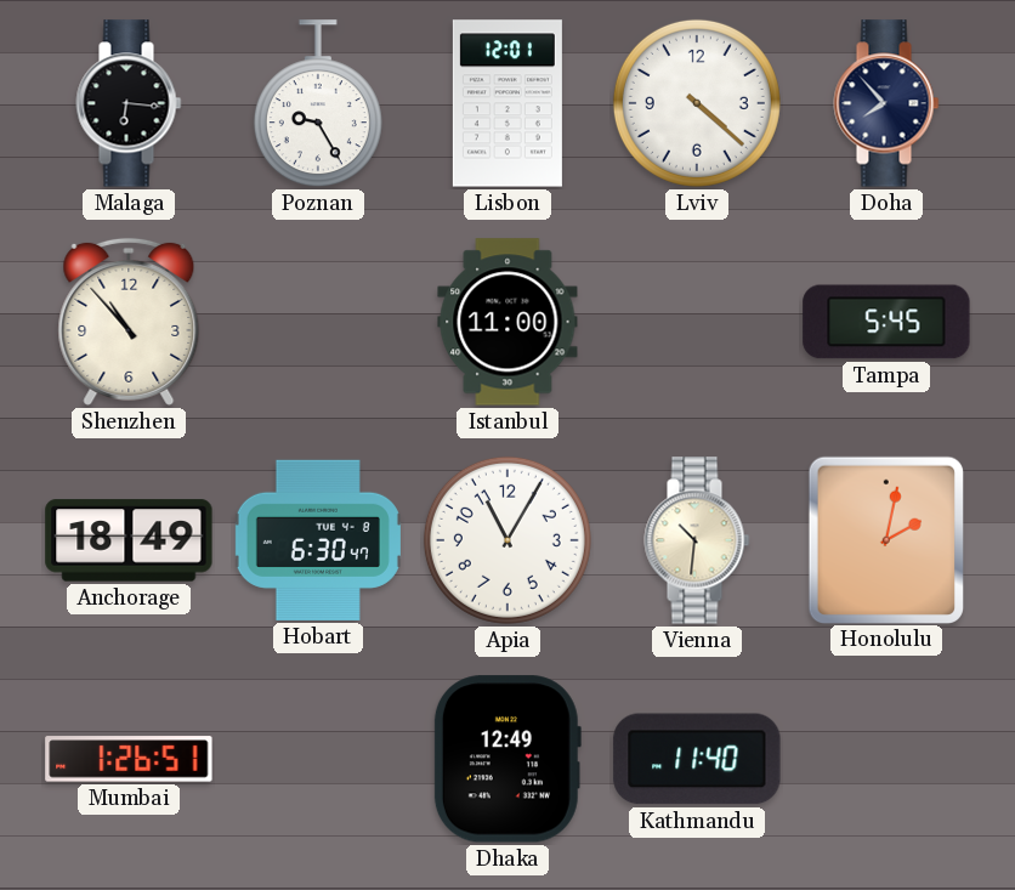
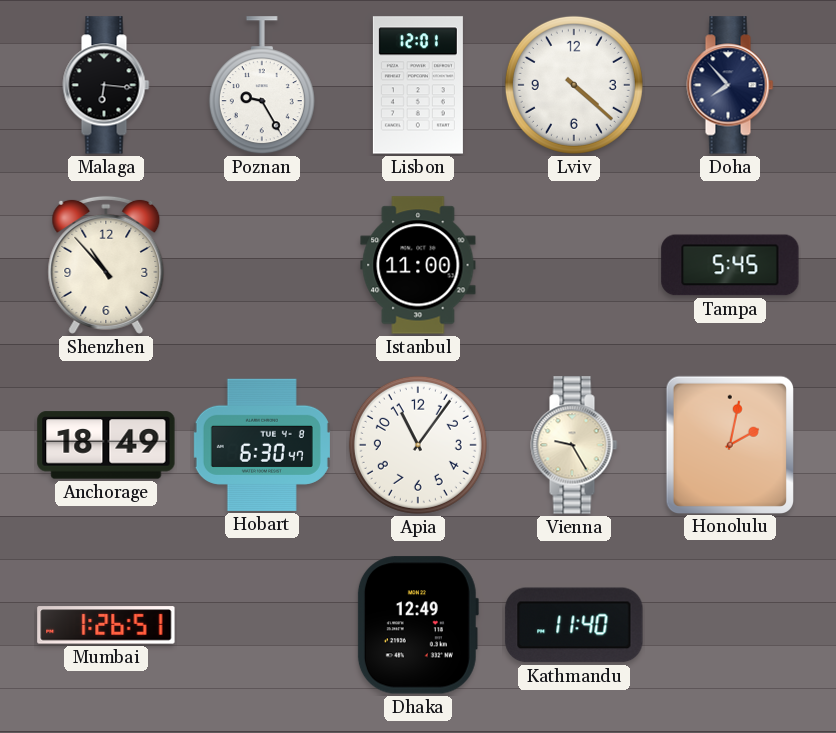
Apia: 11:05 -> 11:06
Vienna: 10:31 -> 9:25
